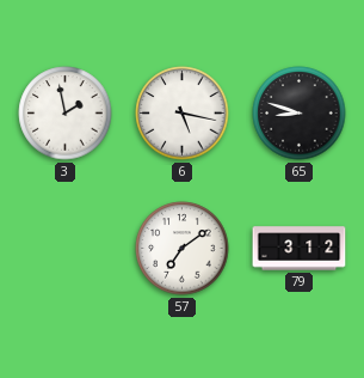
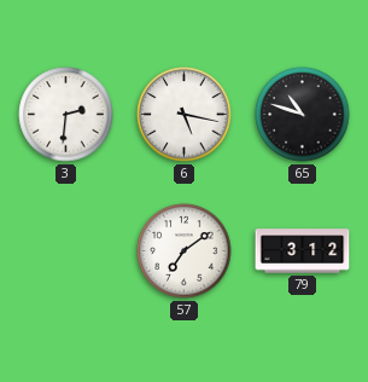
3: 1:58 -> 2:31
65: 8:48 -> 10:48
